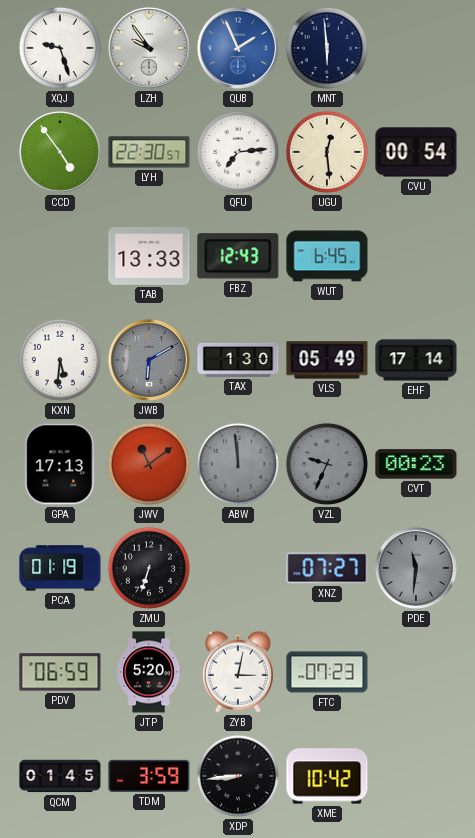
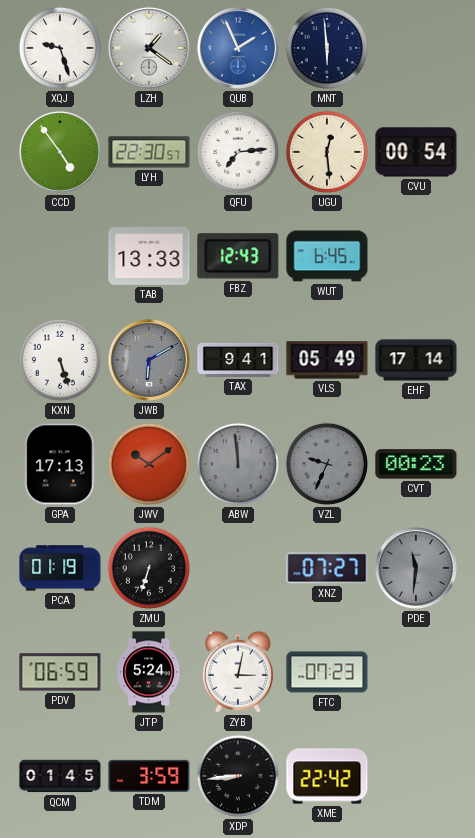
LZH: 9:54 -> 1:21
KXN: 5:31 -> 5:27
TAX: 1:30 -> 9:41
JWV: 11:09 -> 10:09
JTP: 5:20 -> 5:24
XME: 10:42 -> 22:42
